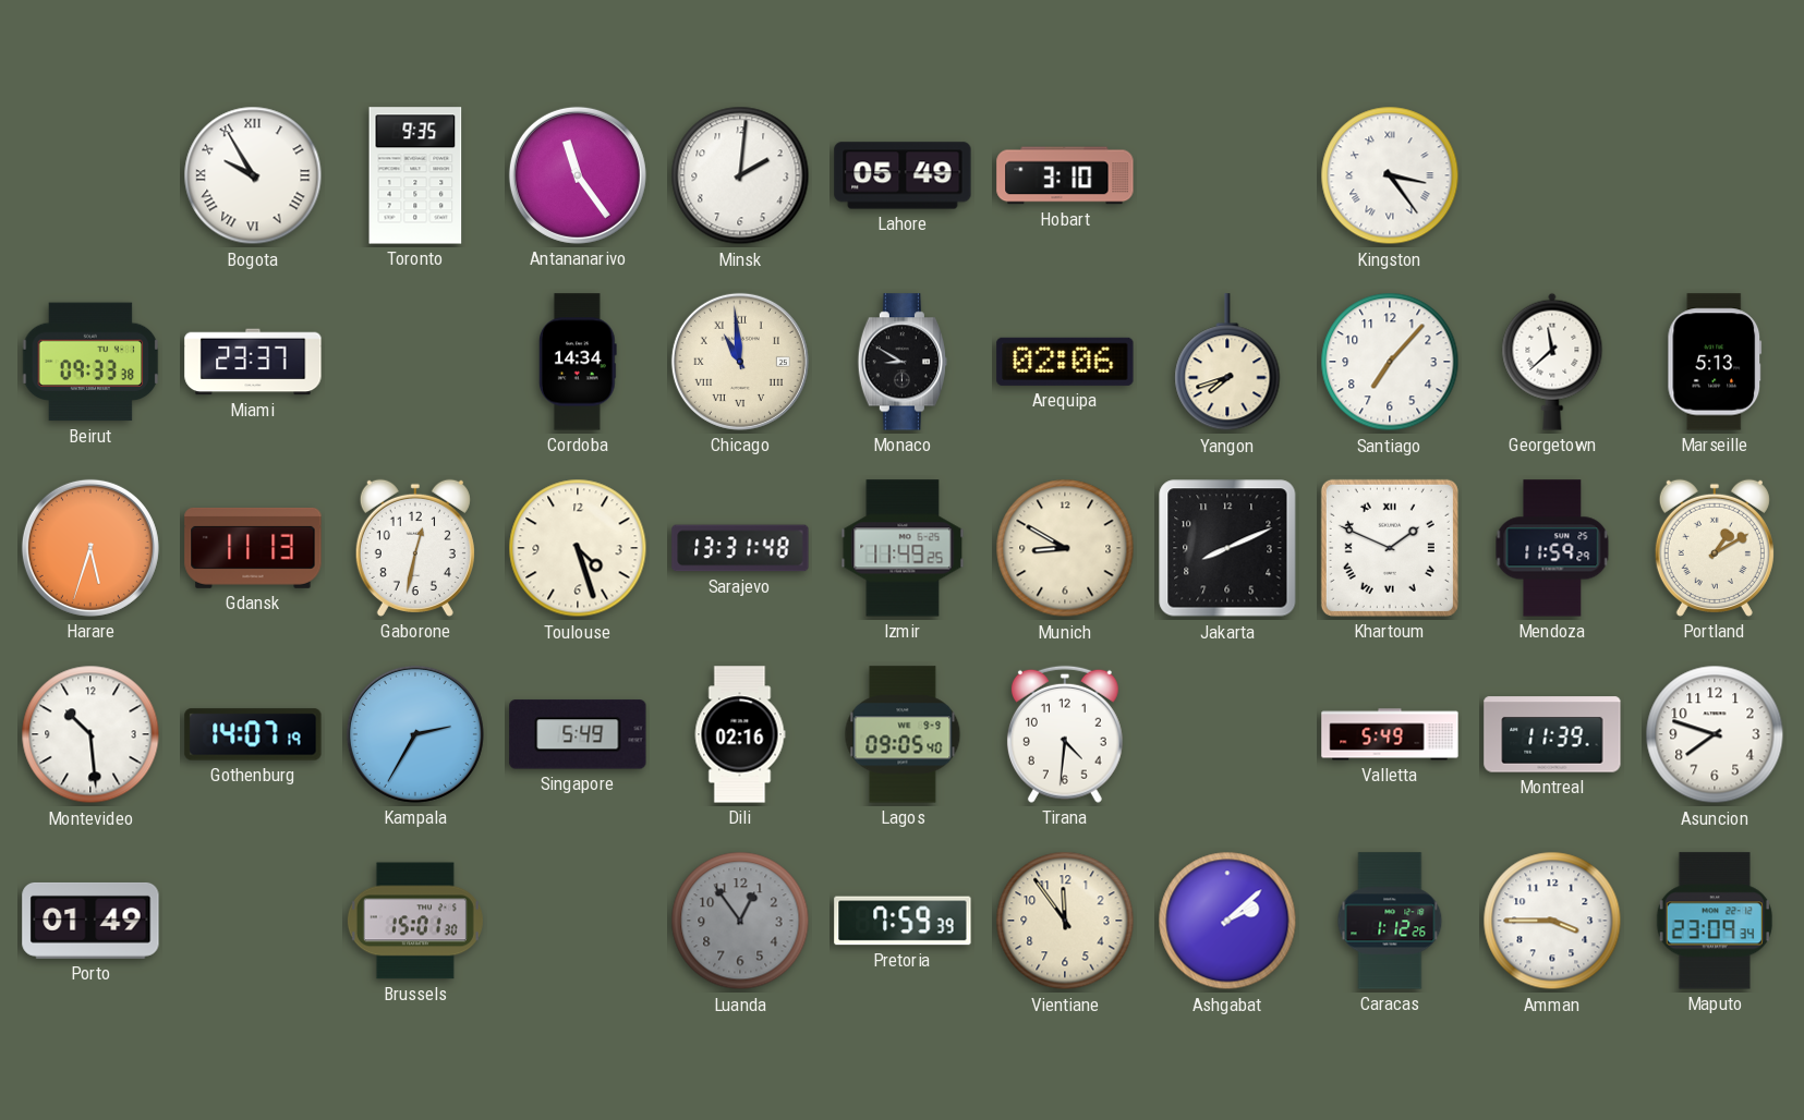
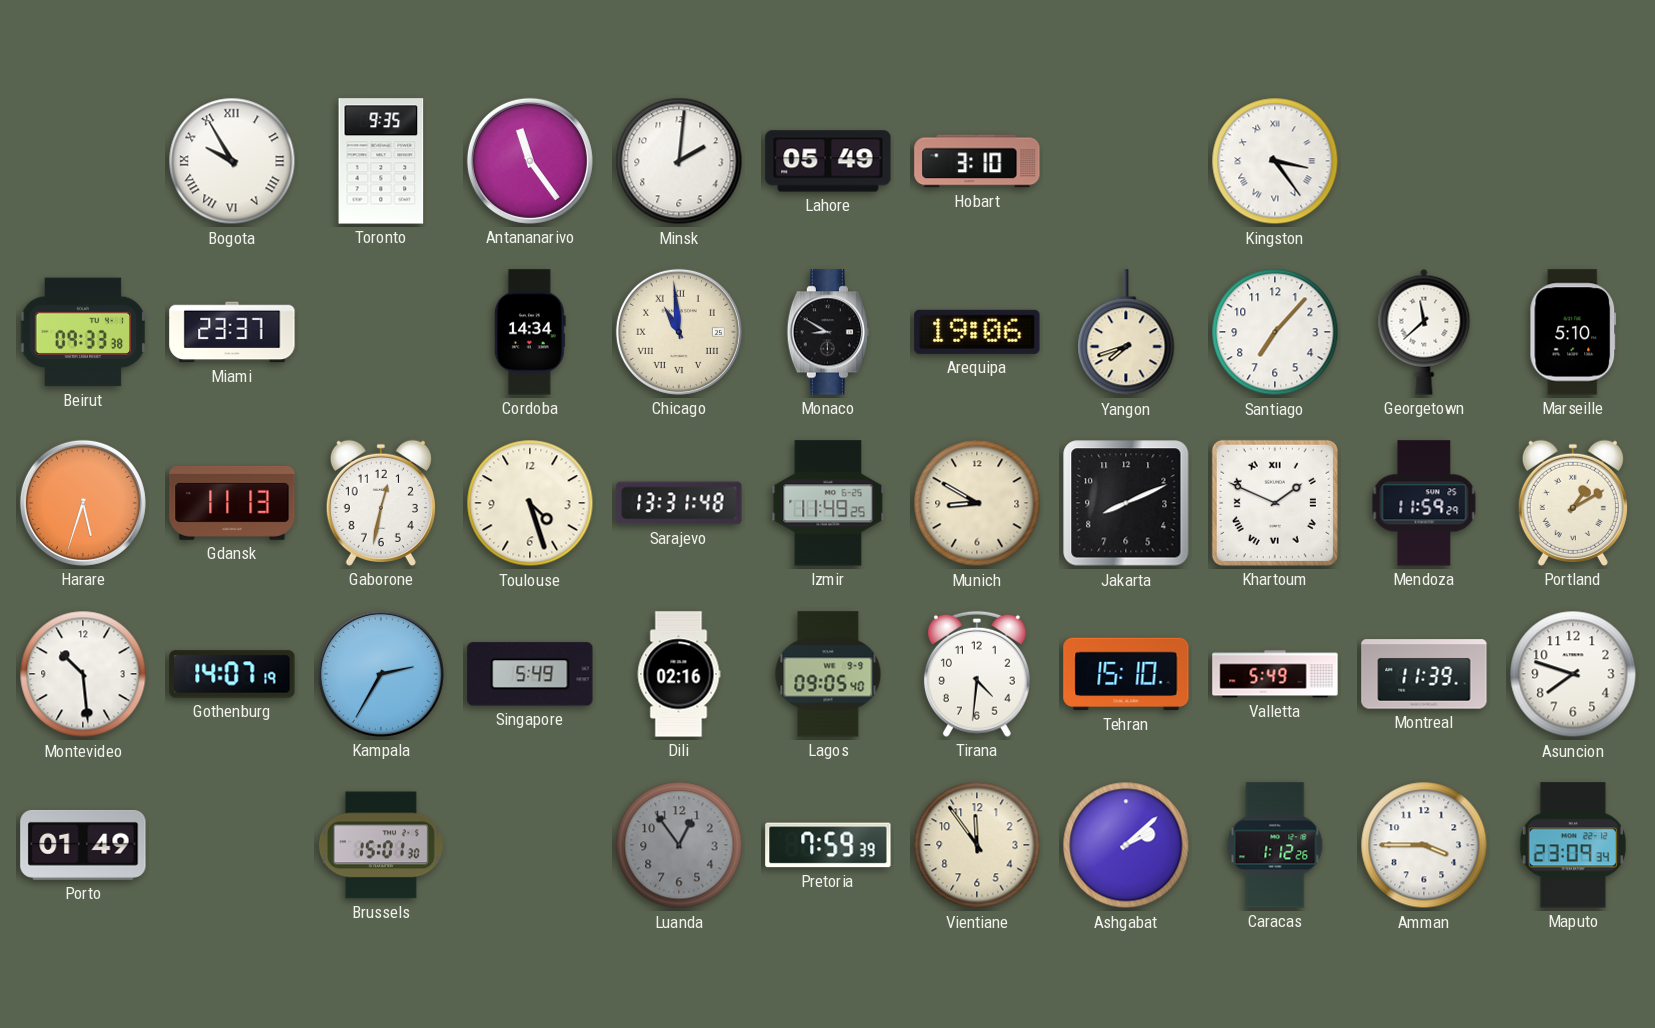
Arequipa: 02:06 -> 19:06
Marseille: 5:13 -> 5:10
Tehran: none -> 15:10
